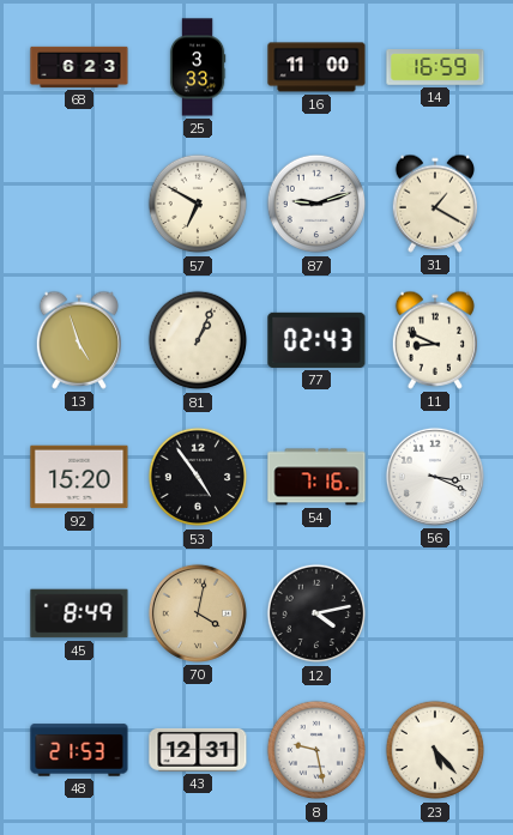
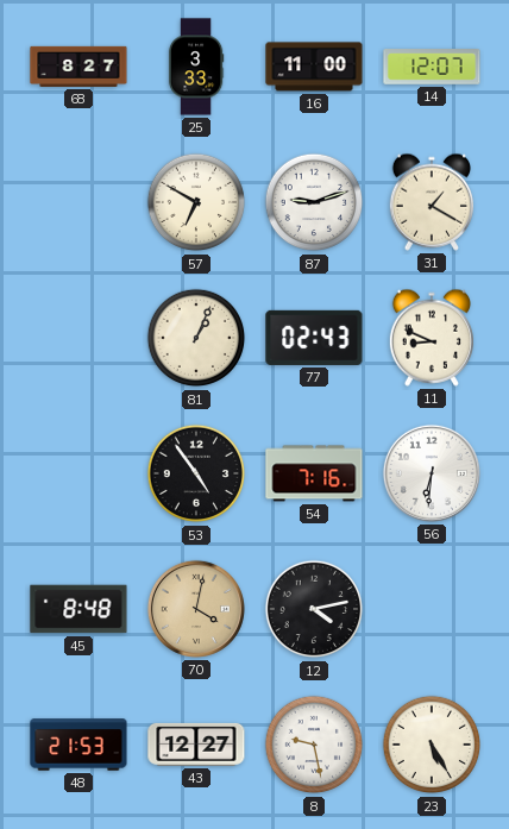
68: 6:23 -> 8:27
14: 16:59 -> 12:07
13: 4:57 -> none
92: 15:20 -> none
56: 3:19 -> 6:31
45: 8:49 -> 8:48
43: 12:31 -> 12:27
23: 5:23 -> 5:25
